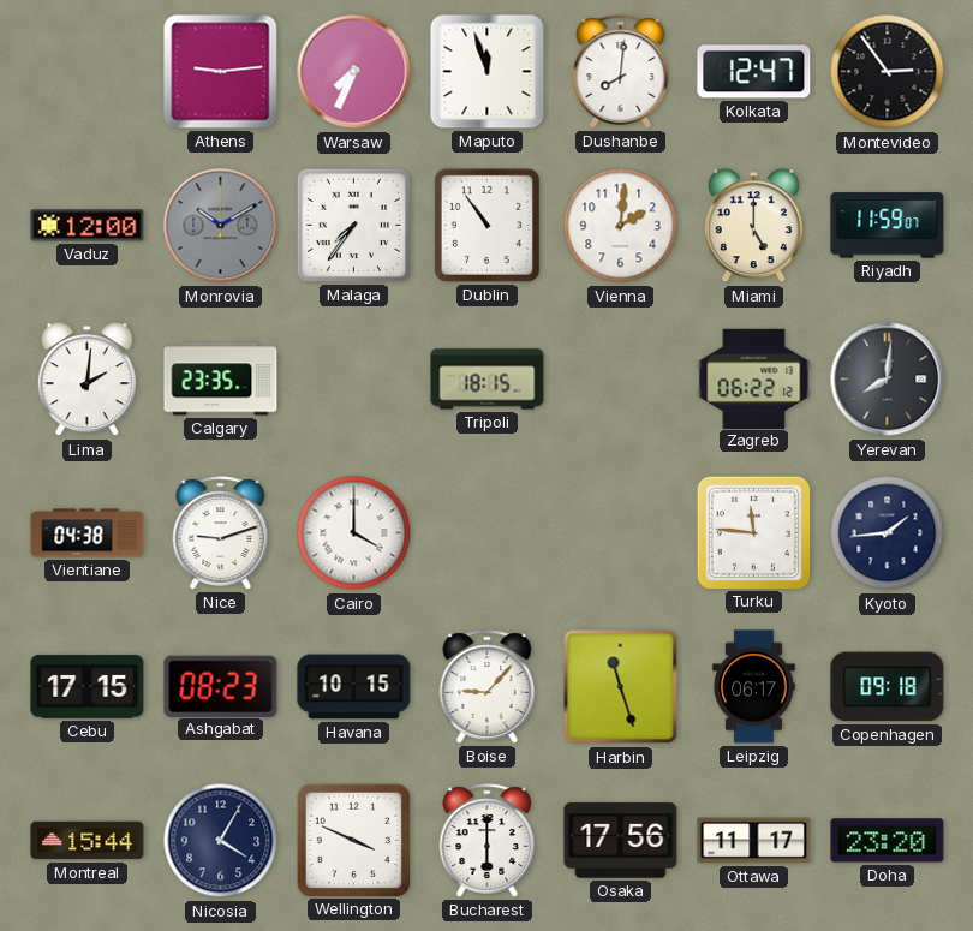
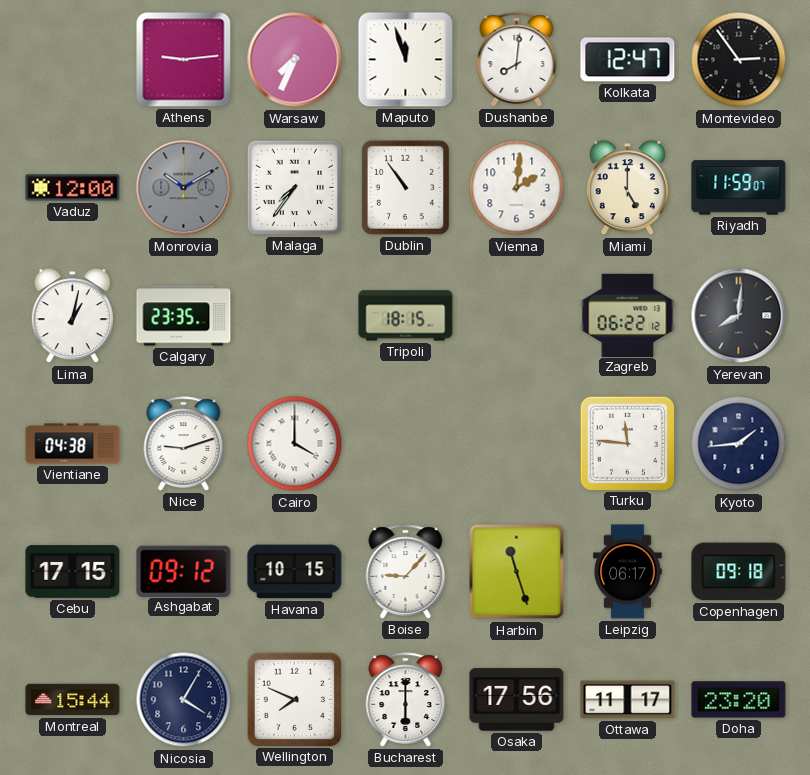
Lima: 2:01 -> 1:02
Ashgabat: 08:23 -> 09:12
Wellington: 3:49 -> 7:49
